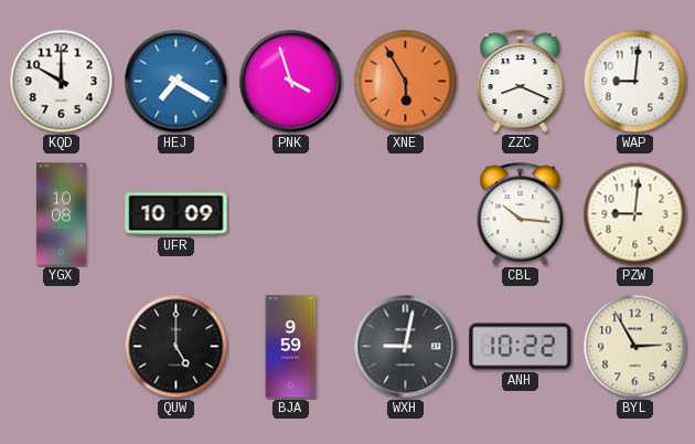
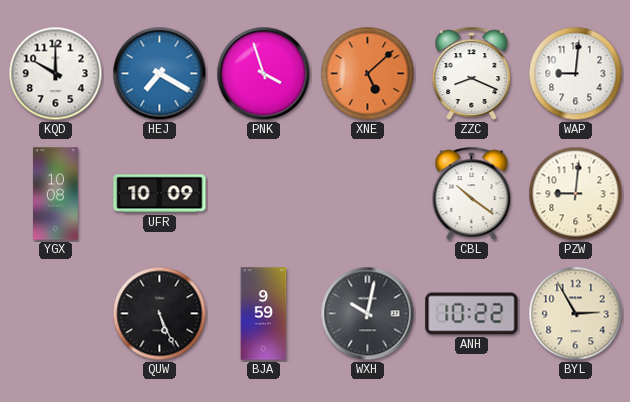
XNE: 5:55 -> 5:08
CBL: 10:16 -> 10:21
QUW: 5:00 -> 5:26
WXH: 9:02 -> 10:02
